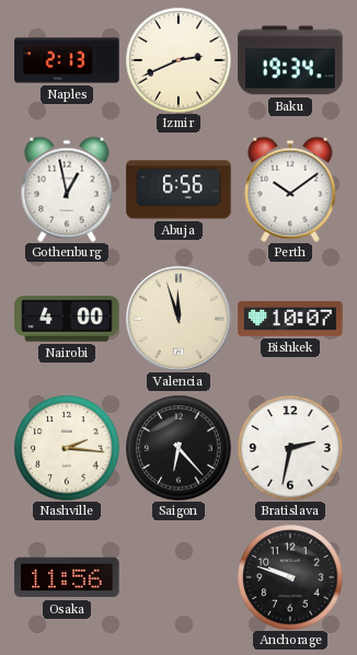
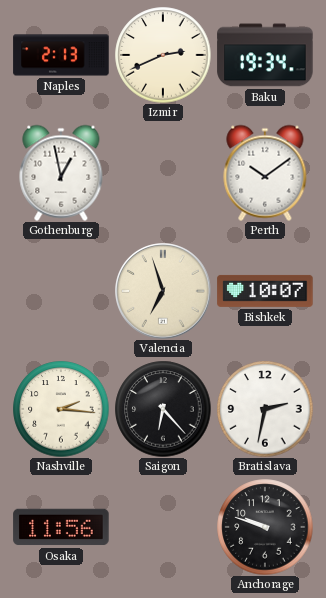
Abuja: 6:56 -> none
Nairobi: 4:00 -> none
Valencia: 11:57 -> 6:57
